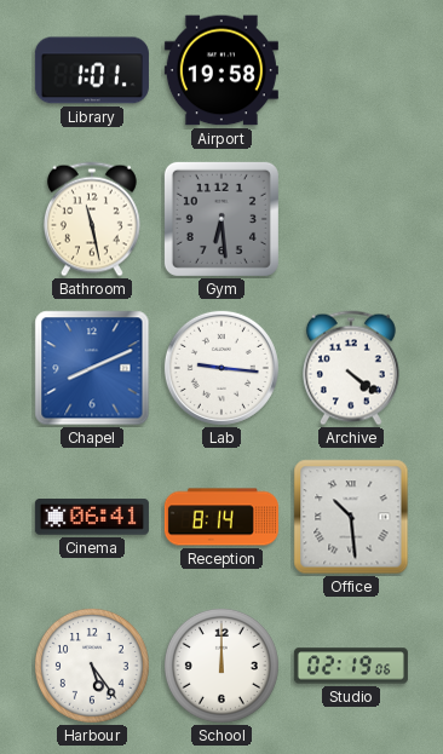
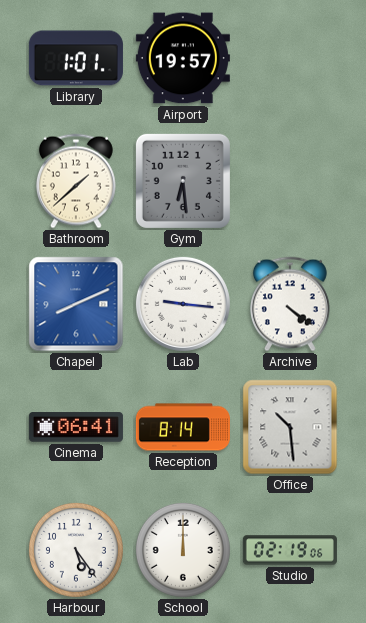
Airport: 19:58 -> 19:57
Bathroom: 11:28 -> 1:38
